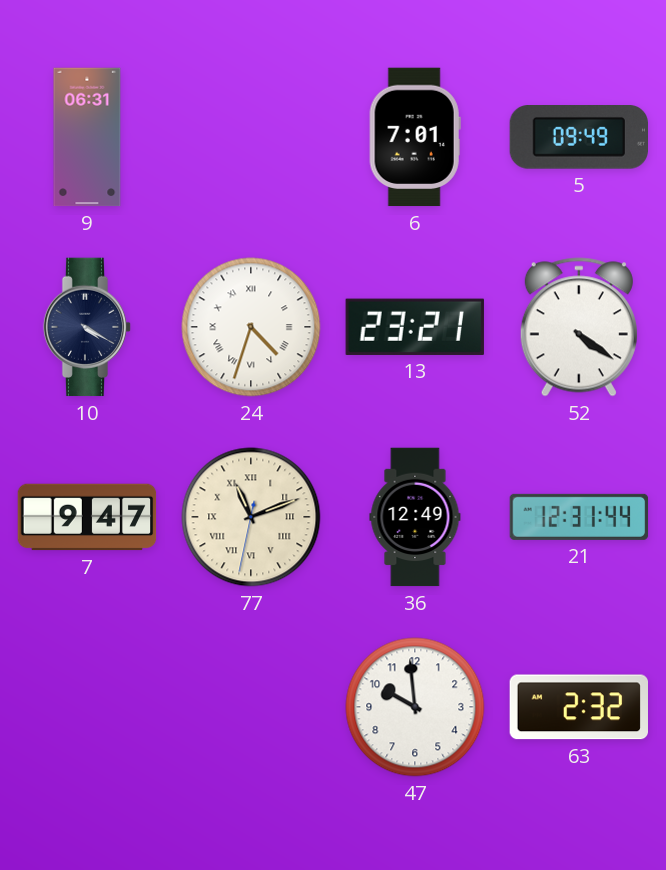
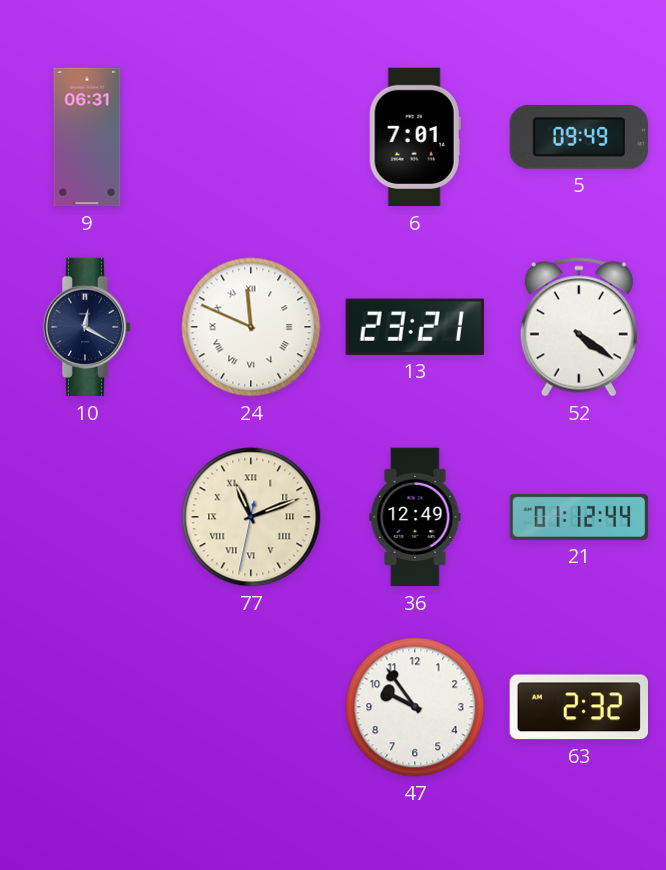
10: 4:20 -> 12:20
24: 4:33 -> 11:49
7: 9:47 -> none
21: 12:31 -> 01:12
47: 9:59 -> 9:54
